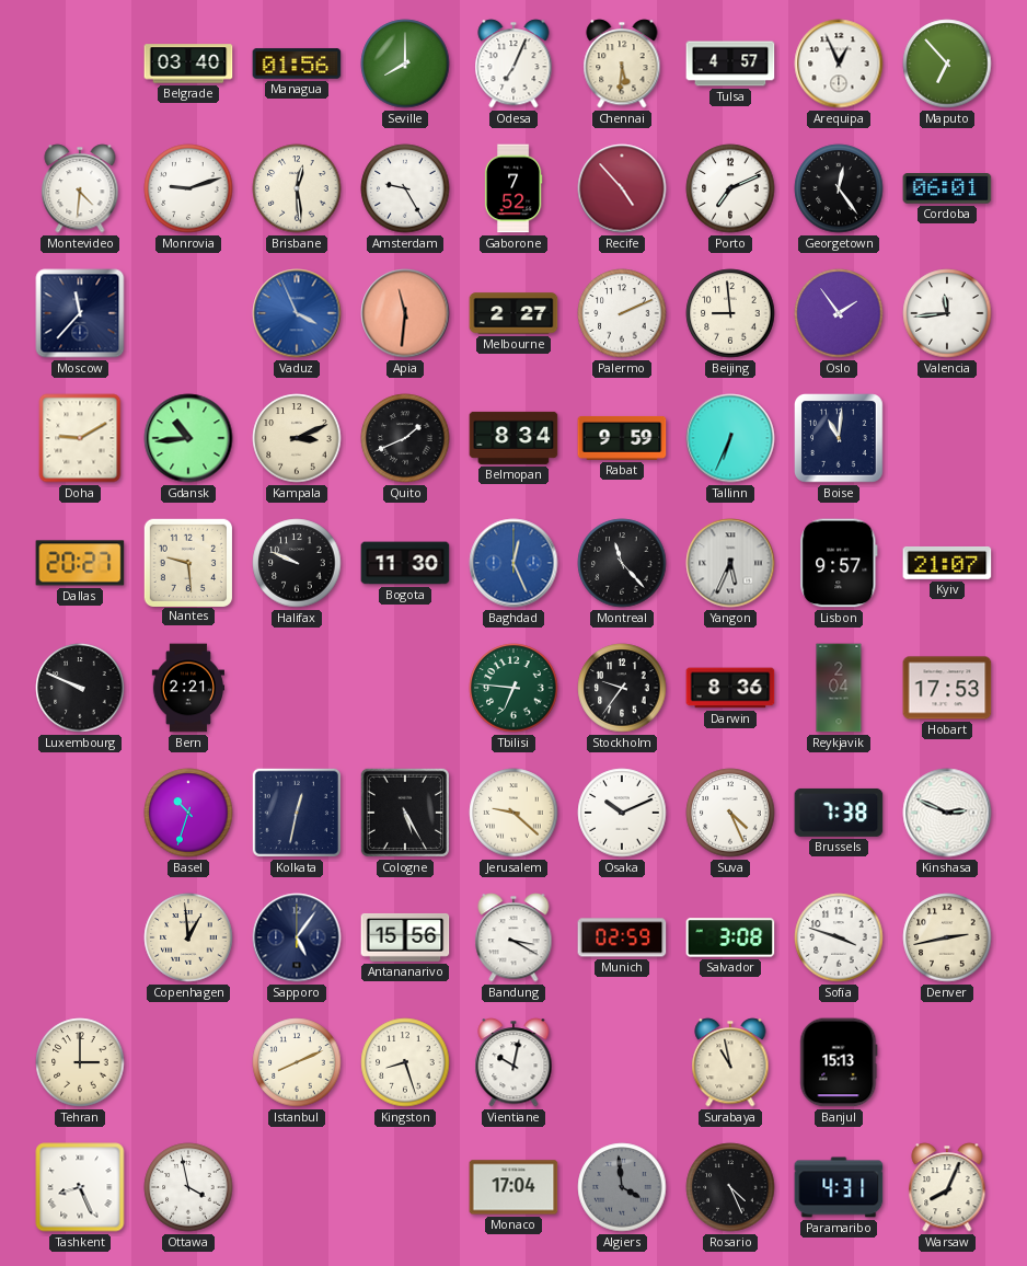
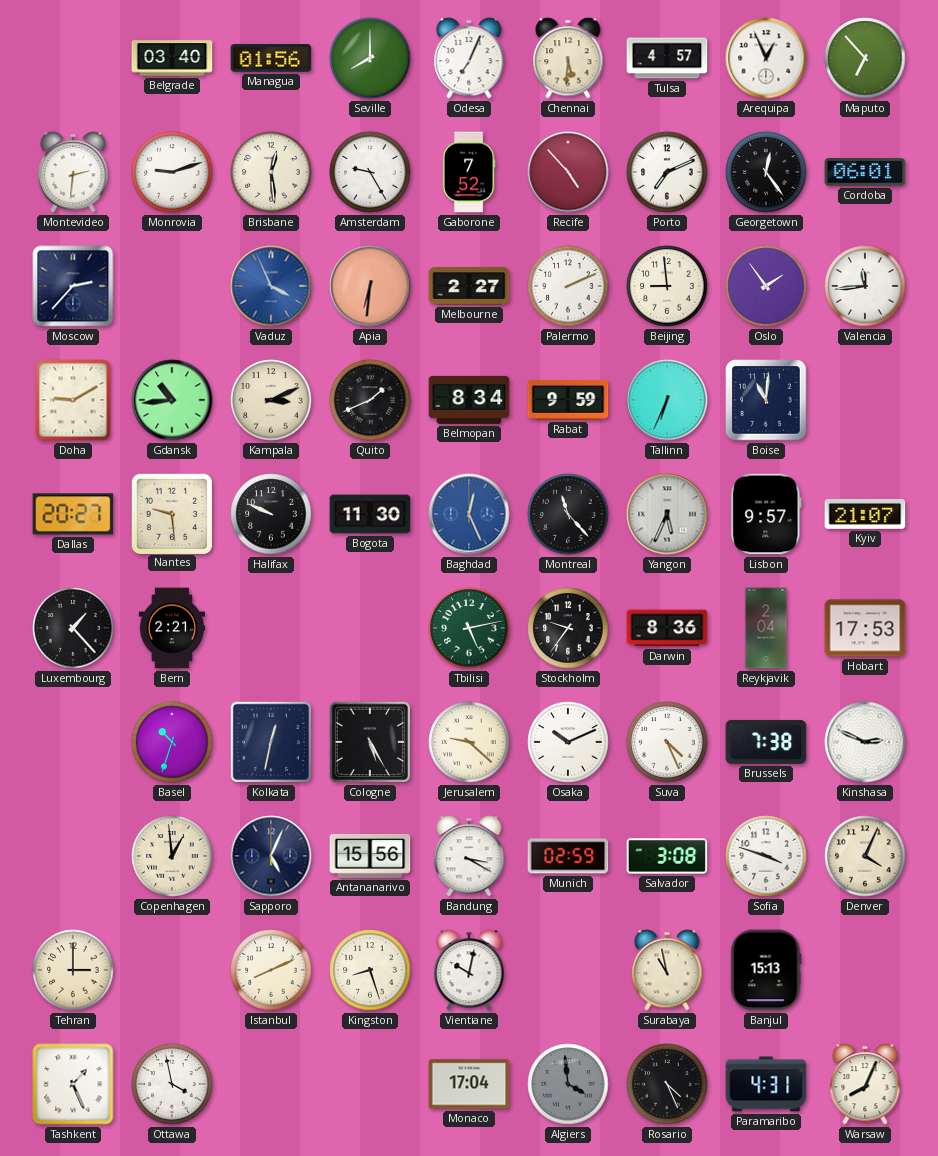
Montevideo: 4:31 -> 2:31
Moscow: 11:37 -> 2:37
Apia: 11:31 -> 6:31
Luxembourg: 9:49 -> 1:23
Tbilisi: 6:46 -> 5:13
Sapporo: 5:06 -> 5:04
Denver: 2:43 -> 4:04
Tashkent: 8:26 -> 1:26
